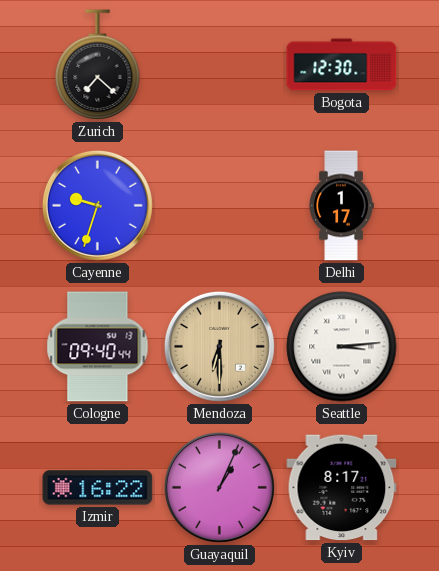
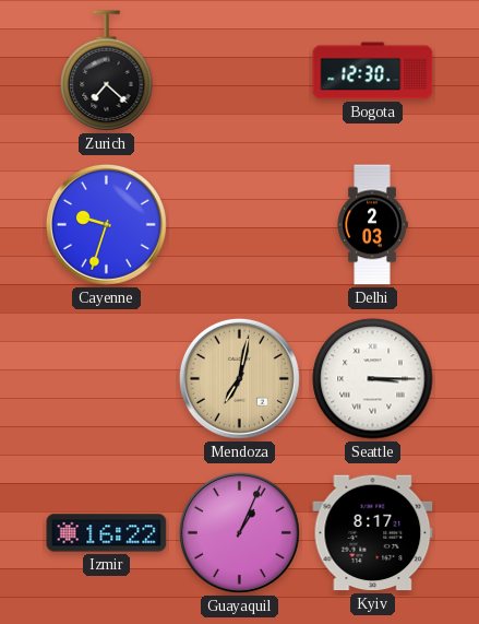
Delhi: 1:17 -> 2:03
Cologne: 09:40 -> none
Mendoza: 6:30 -> 7:02
Seattle: 3:14 -> 3:15
